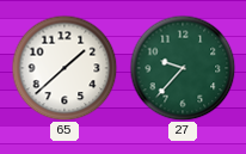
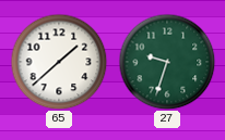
27: 9:37 -> 9:33
